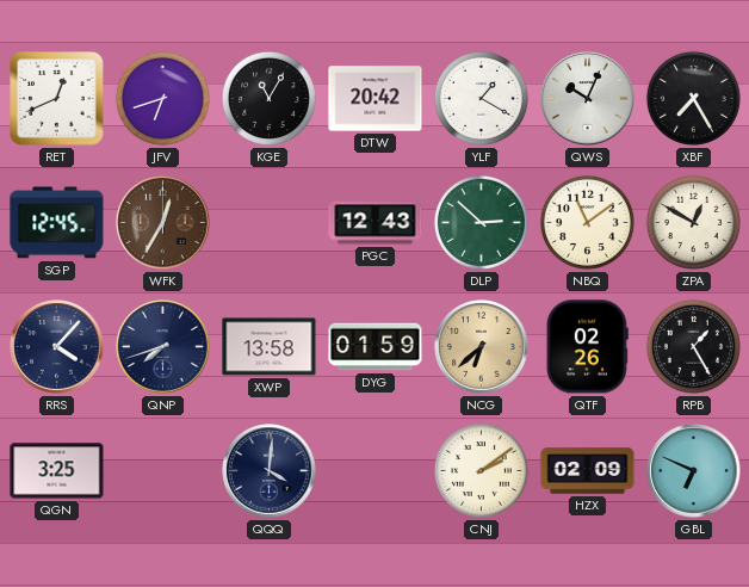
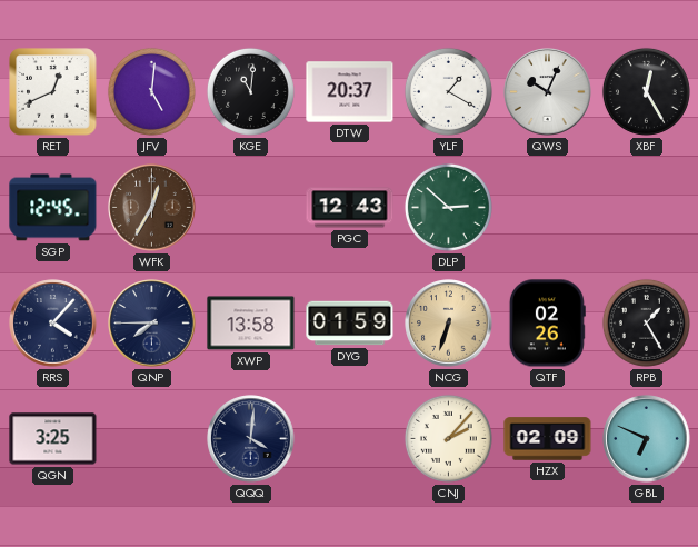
JFV: 6:42 -> 5:01
KGE: 11:05 -> 11:01
DTW: 20:42 -> 20:37
XBF: 7:25 -> 12:25
NBQ: 11:09 -> none
ZPA: 12:50 -> none
QNP: 7:42 -> 7:45
NCG: 6:38 -> 6:33
CNJ: 2:09 -> 2:07
